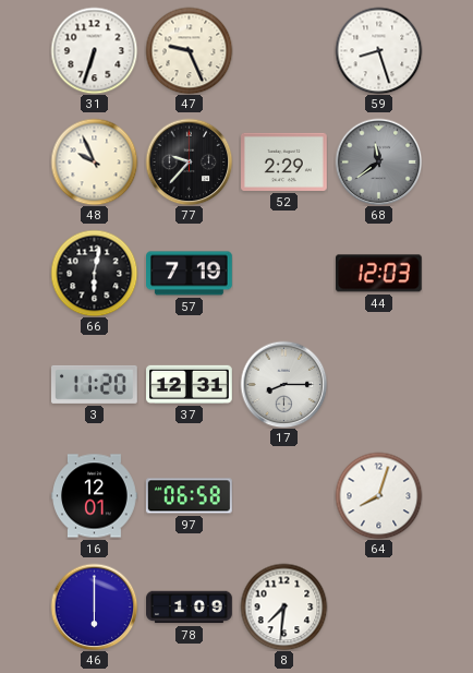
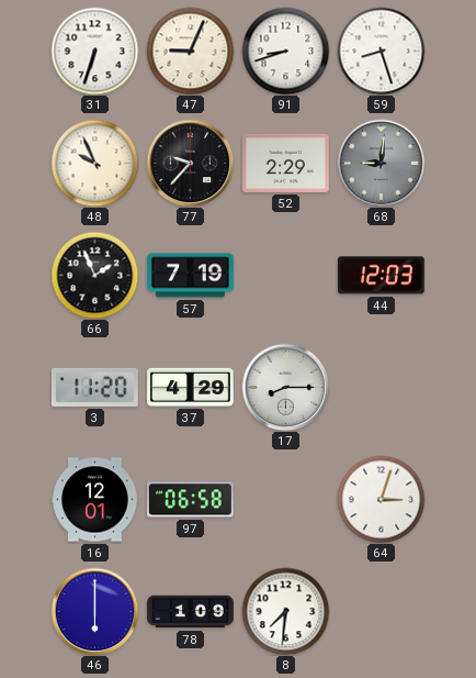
47: 9:26 -> 9:04
91: none -> 8:42
68: 11:39 -> 9:01
66: 6:02 -> 1:56
37: 12:31 -> 4:29
64: 8:03 -> 3:03
